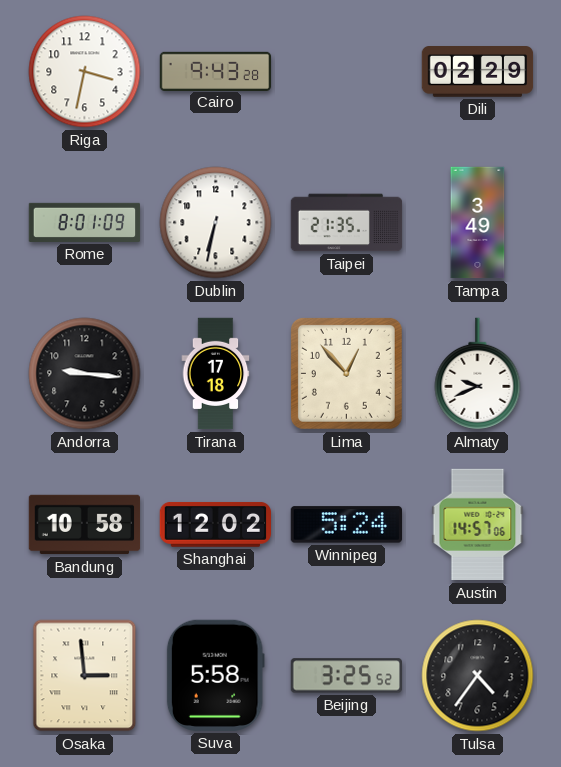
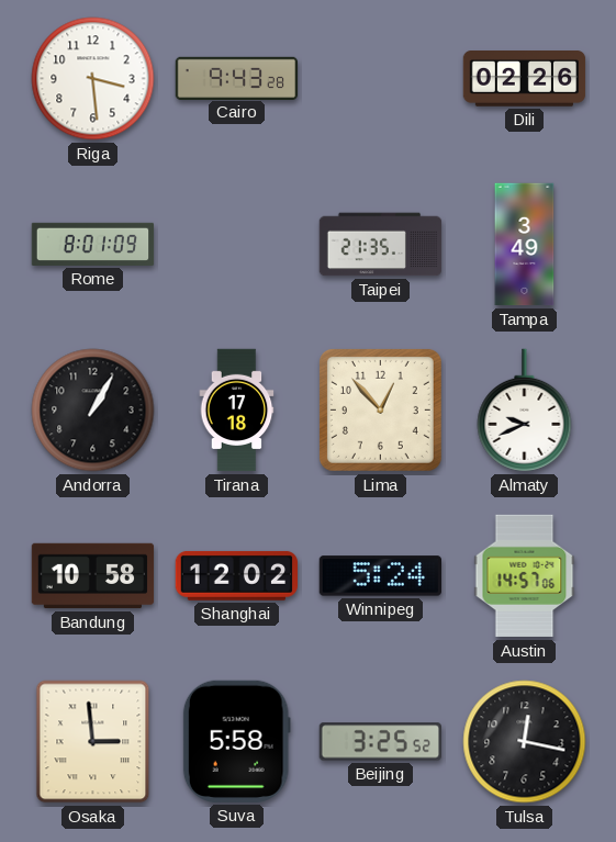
Riga: 3:32 -> 3:29
Dili: 02:29 -> 02:26
Dublin: 6:32 -> none
Andorra: 9:16 -> 1:05
Tulsa: 4:36 -> 12:17
